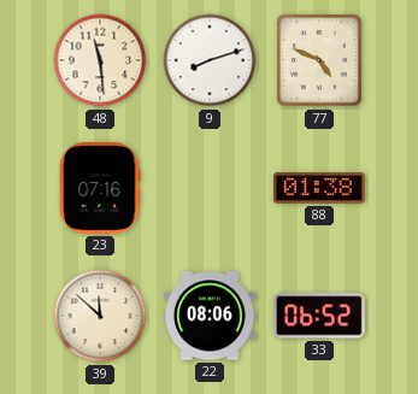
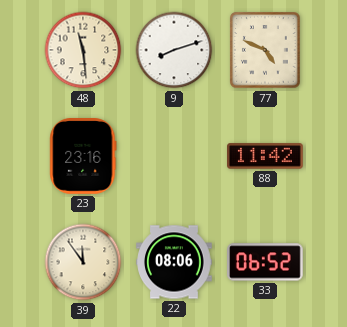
23: 07:16 -> 23:16
88: 01:38 -> 11:42
39: 11:52 -> 11:54
